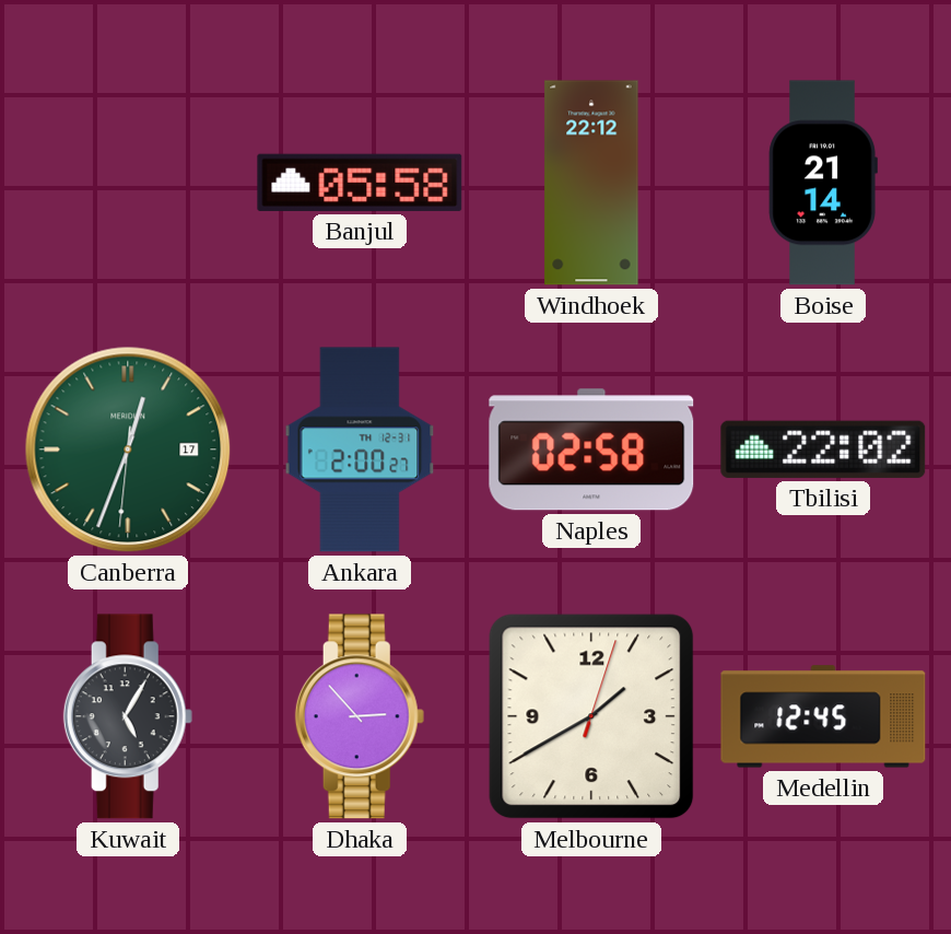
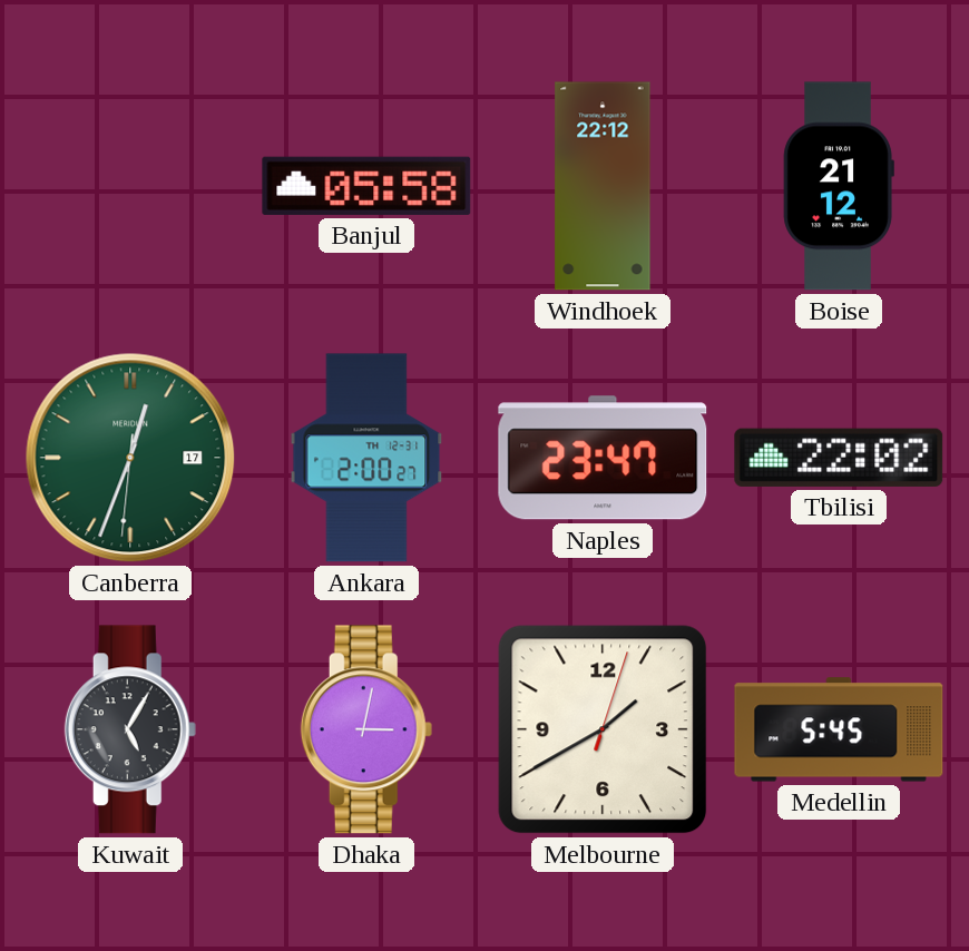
Boise: 21:14 -> 21:12
Naples: 02:58 -> 23:47
Dhaka: 2:53 -> 3:02
Medellin: 12:45 -> 5:45
